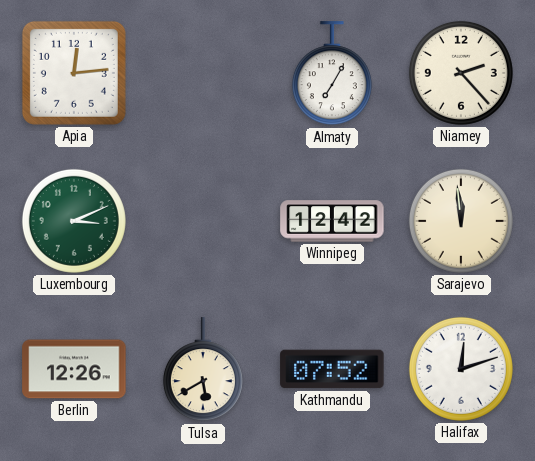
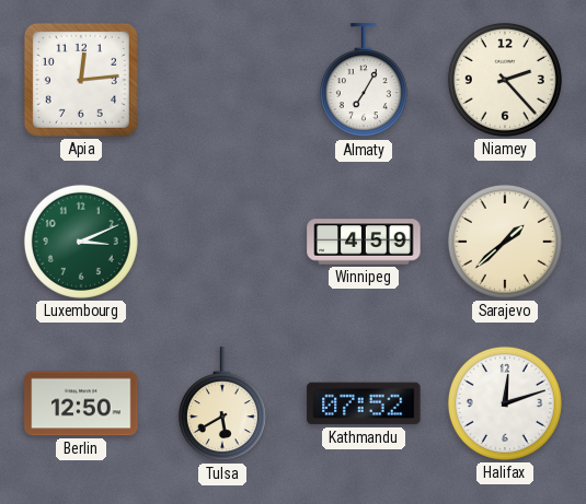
Winnipeg: 12:42 -> 4:59
Sarajevo: 11:59 -> 1:38
Berlin: 12:26 -> 12:50
